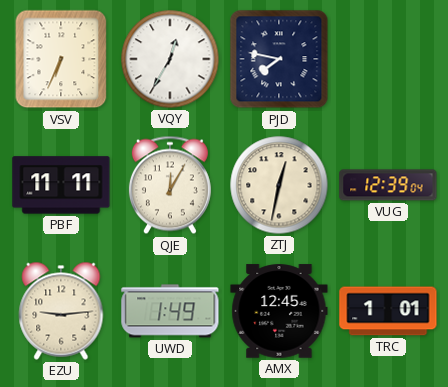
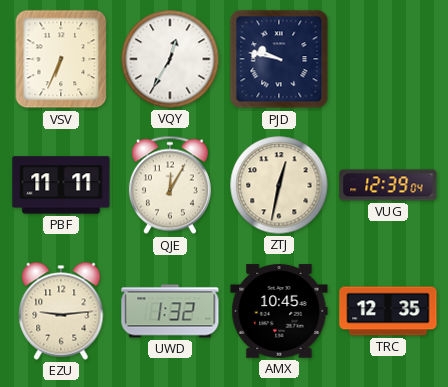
PJD: 7:47 -> 9:47
UWD: 1:49 -> 1:32
AMX: 12:45 -> 10:45
TRC: 1:01 -> 12:35
